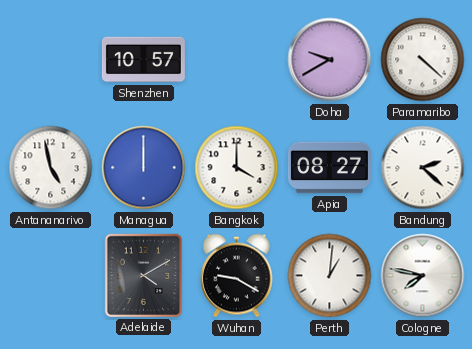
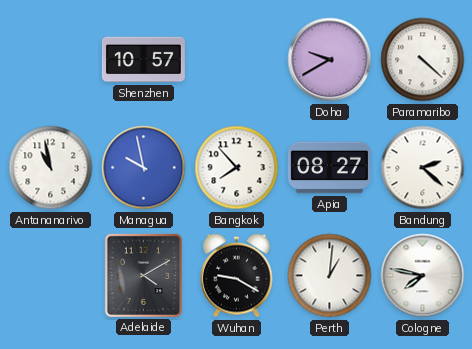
Antananarivo: 4:58 -> 10:58
Managua: 12:00 -> 9:58
Bangkok: 4:00 -> 7:53
